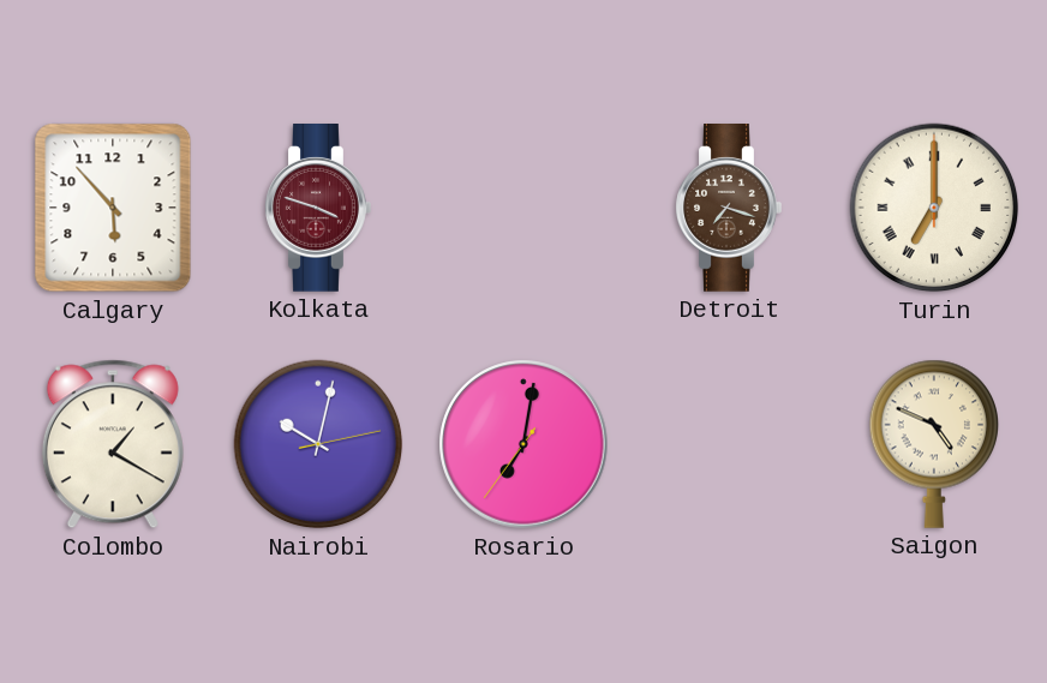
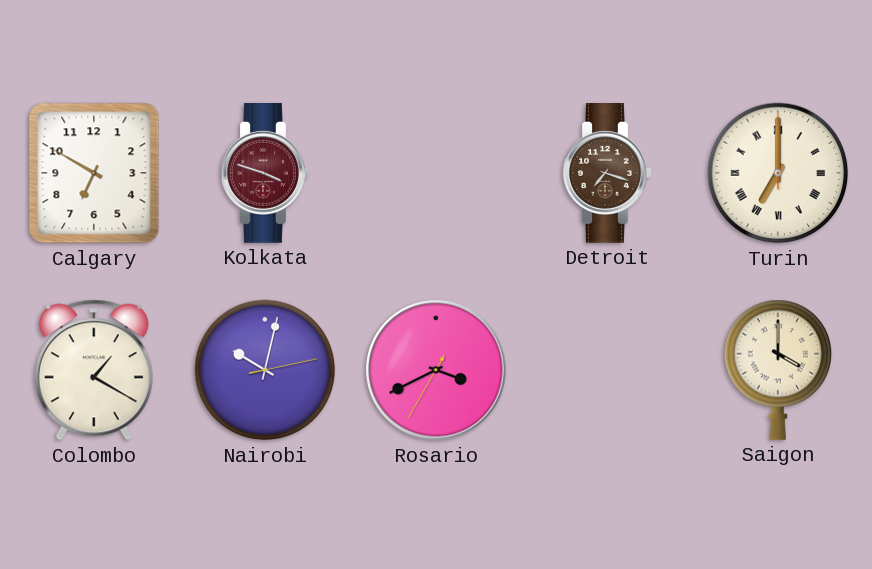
Calgary: 5:53 -> 6:50
Rosario: 7:01 -> 3:40
Saigon: 4:49 -> 4:00
